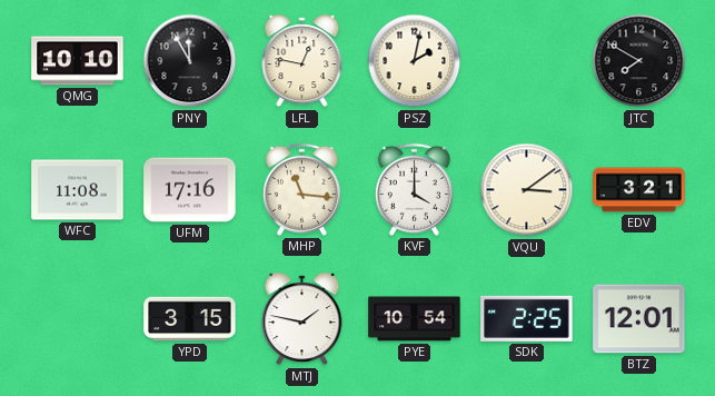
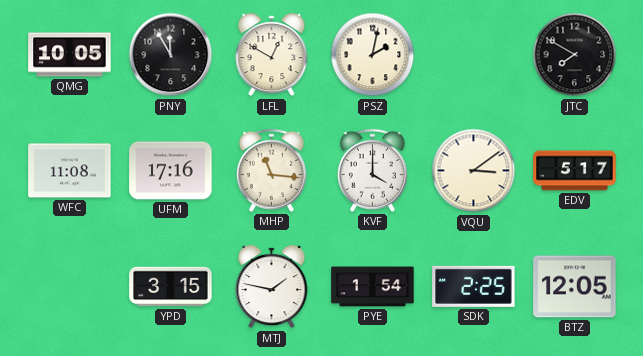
QMG: 10:10 -> 10:05
LFL: 12:47 -> 12:50
EDV: 3:21 -> 5:17
PYE: 10:54 -> 1:54
BTZ: 12:01 -> 12:05
